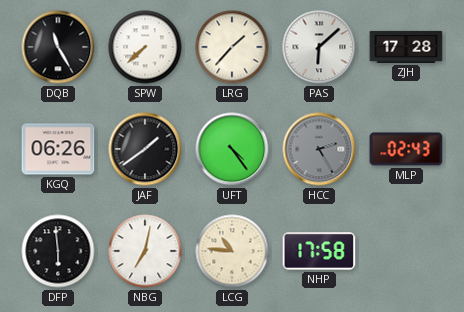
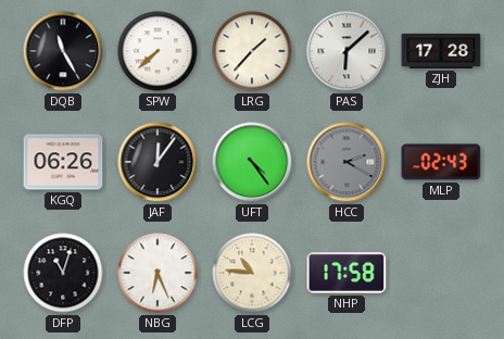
JAF: 1:39 -> 12:06
HCC: 2:25 -> 2:20
DFP: 5:59 -> 11:03
NBG: 7:02 -> 6:26
